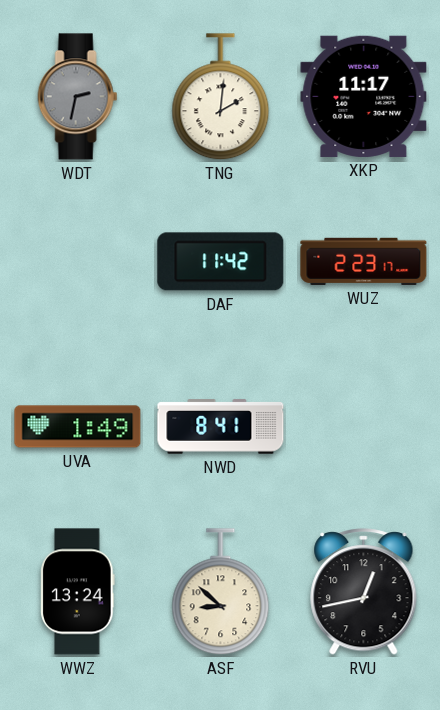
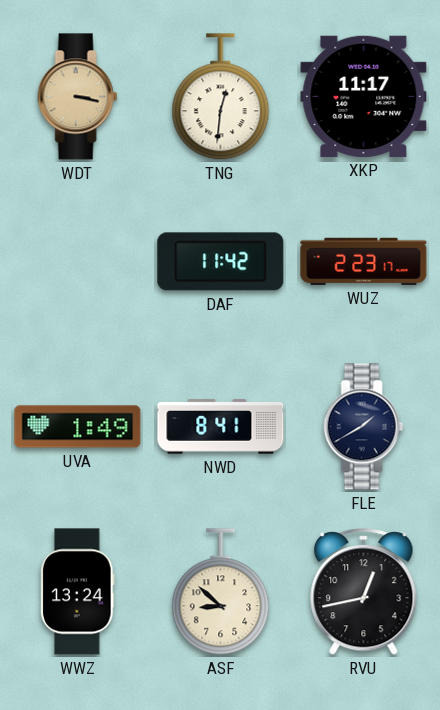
WDT: 2:32 -> 3:17
WDT dial: grey -> champagne
TNG: 2:01 -> 12:31
FLE: none -> 1:40
